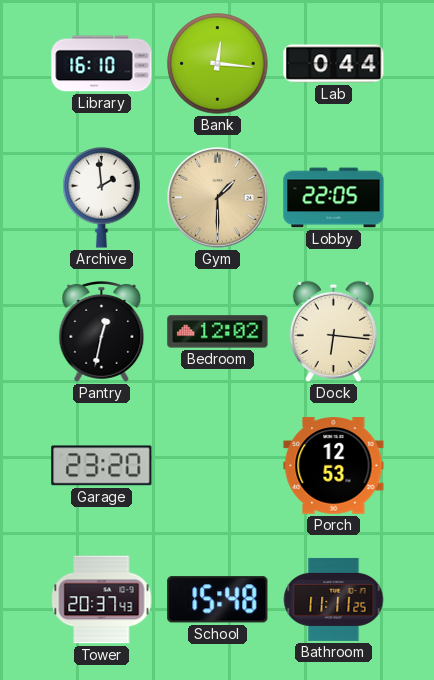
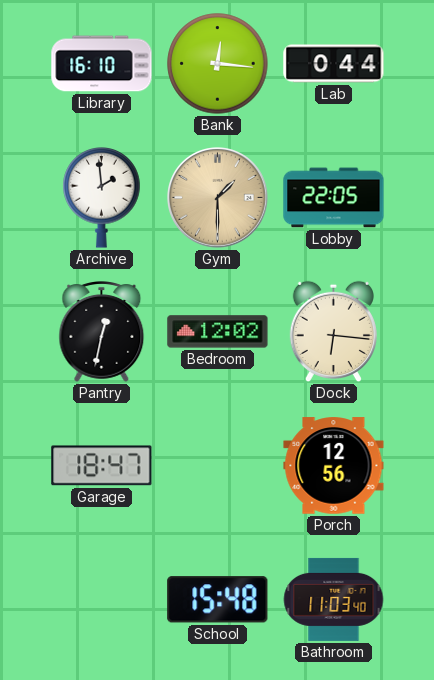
Garage: 23:20 -> 18:47
Porch: 12:53 -> 12:56
Tower: 20:37 -> none
Bathroom: 11:11 -> 11:03
